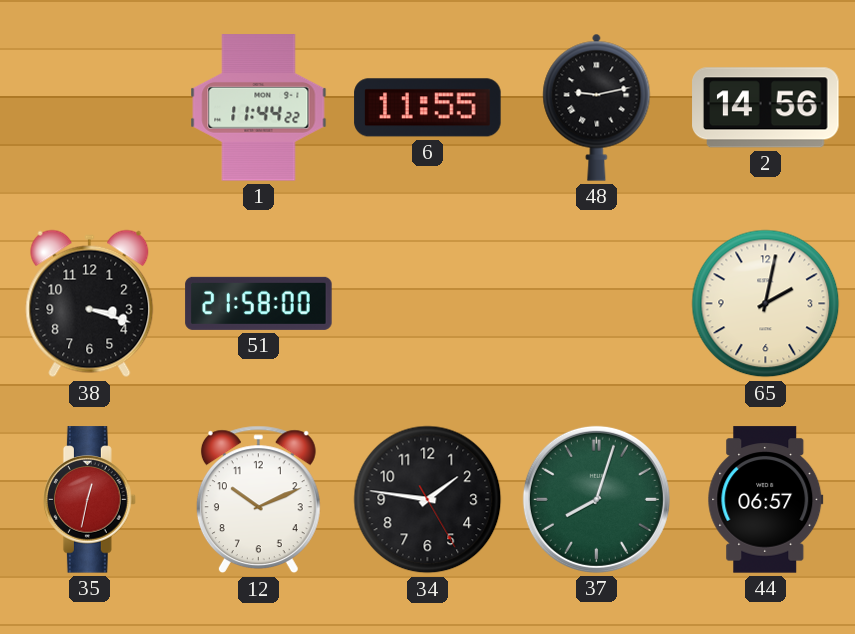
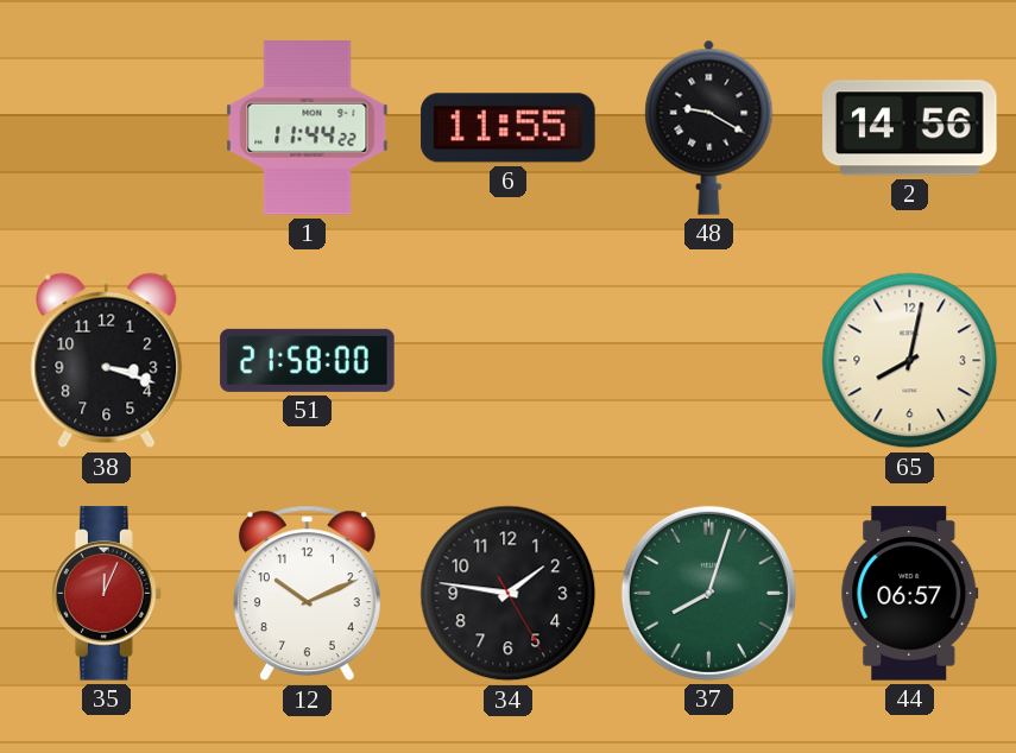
48: 9:13 -> 9:20
65: 2:02 -> 8:02
35: 12:32 -> 12:04
